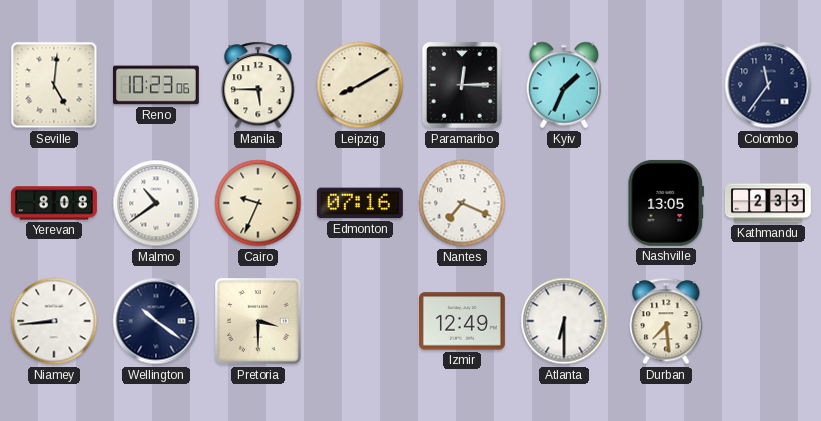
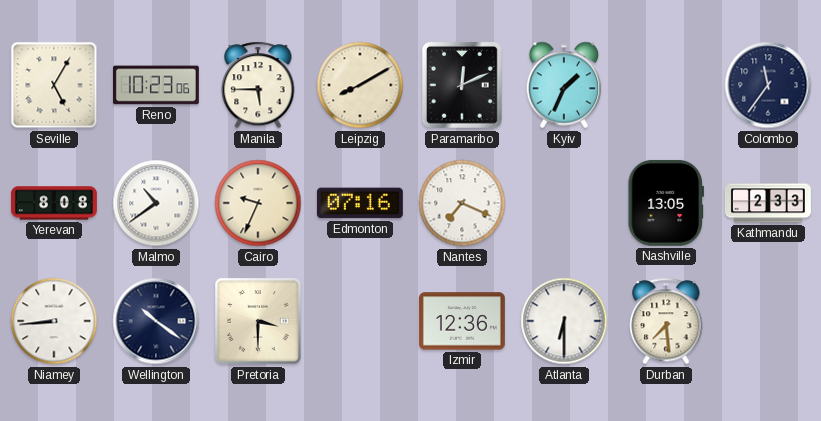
Seville: 5:01 -> 5:05
Paramaribo: 12:15 -> 12:11
Izmir: 12:49 -> 12:36
